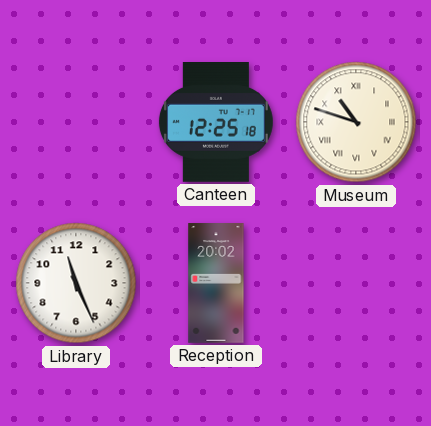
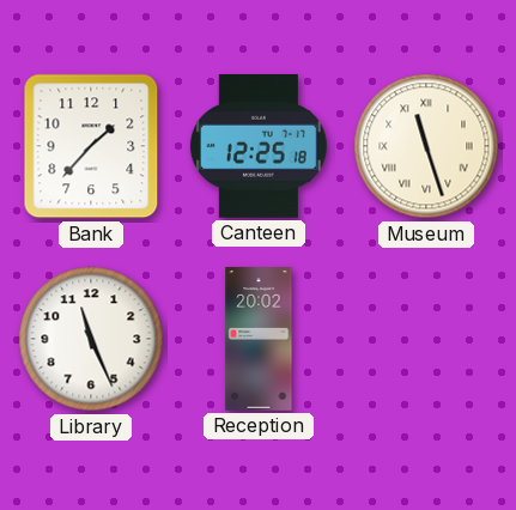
Bank: none -> 1:37
Museum: 10:48 -> 11:27
